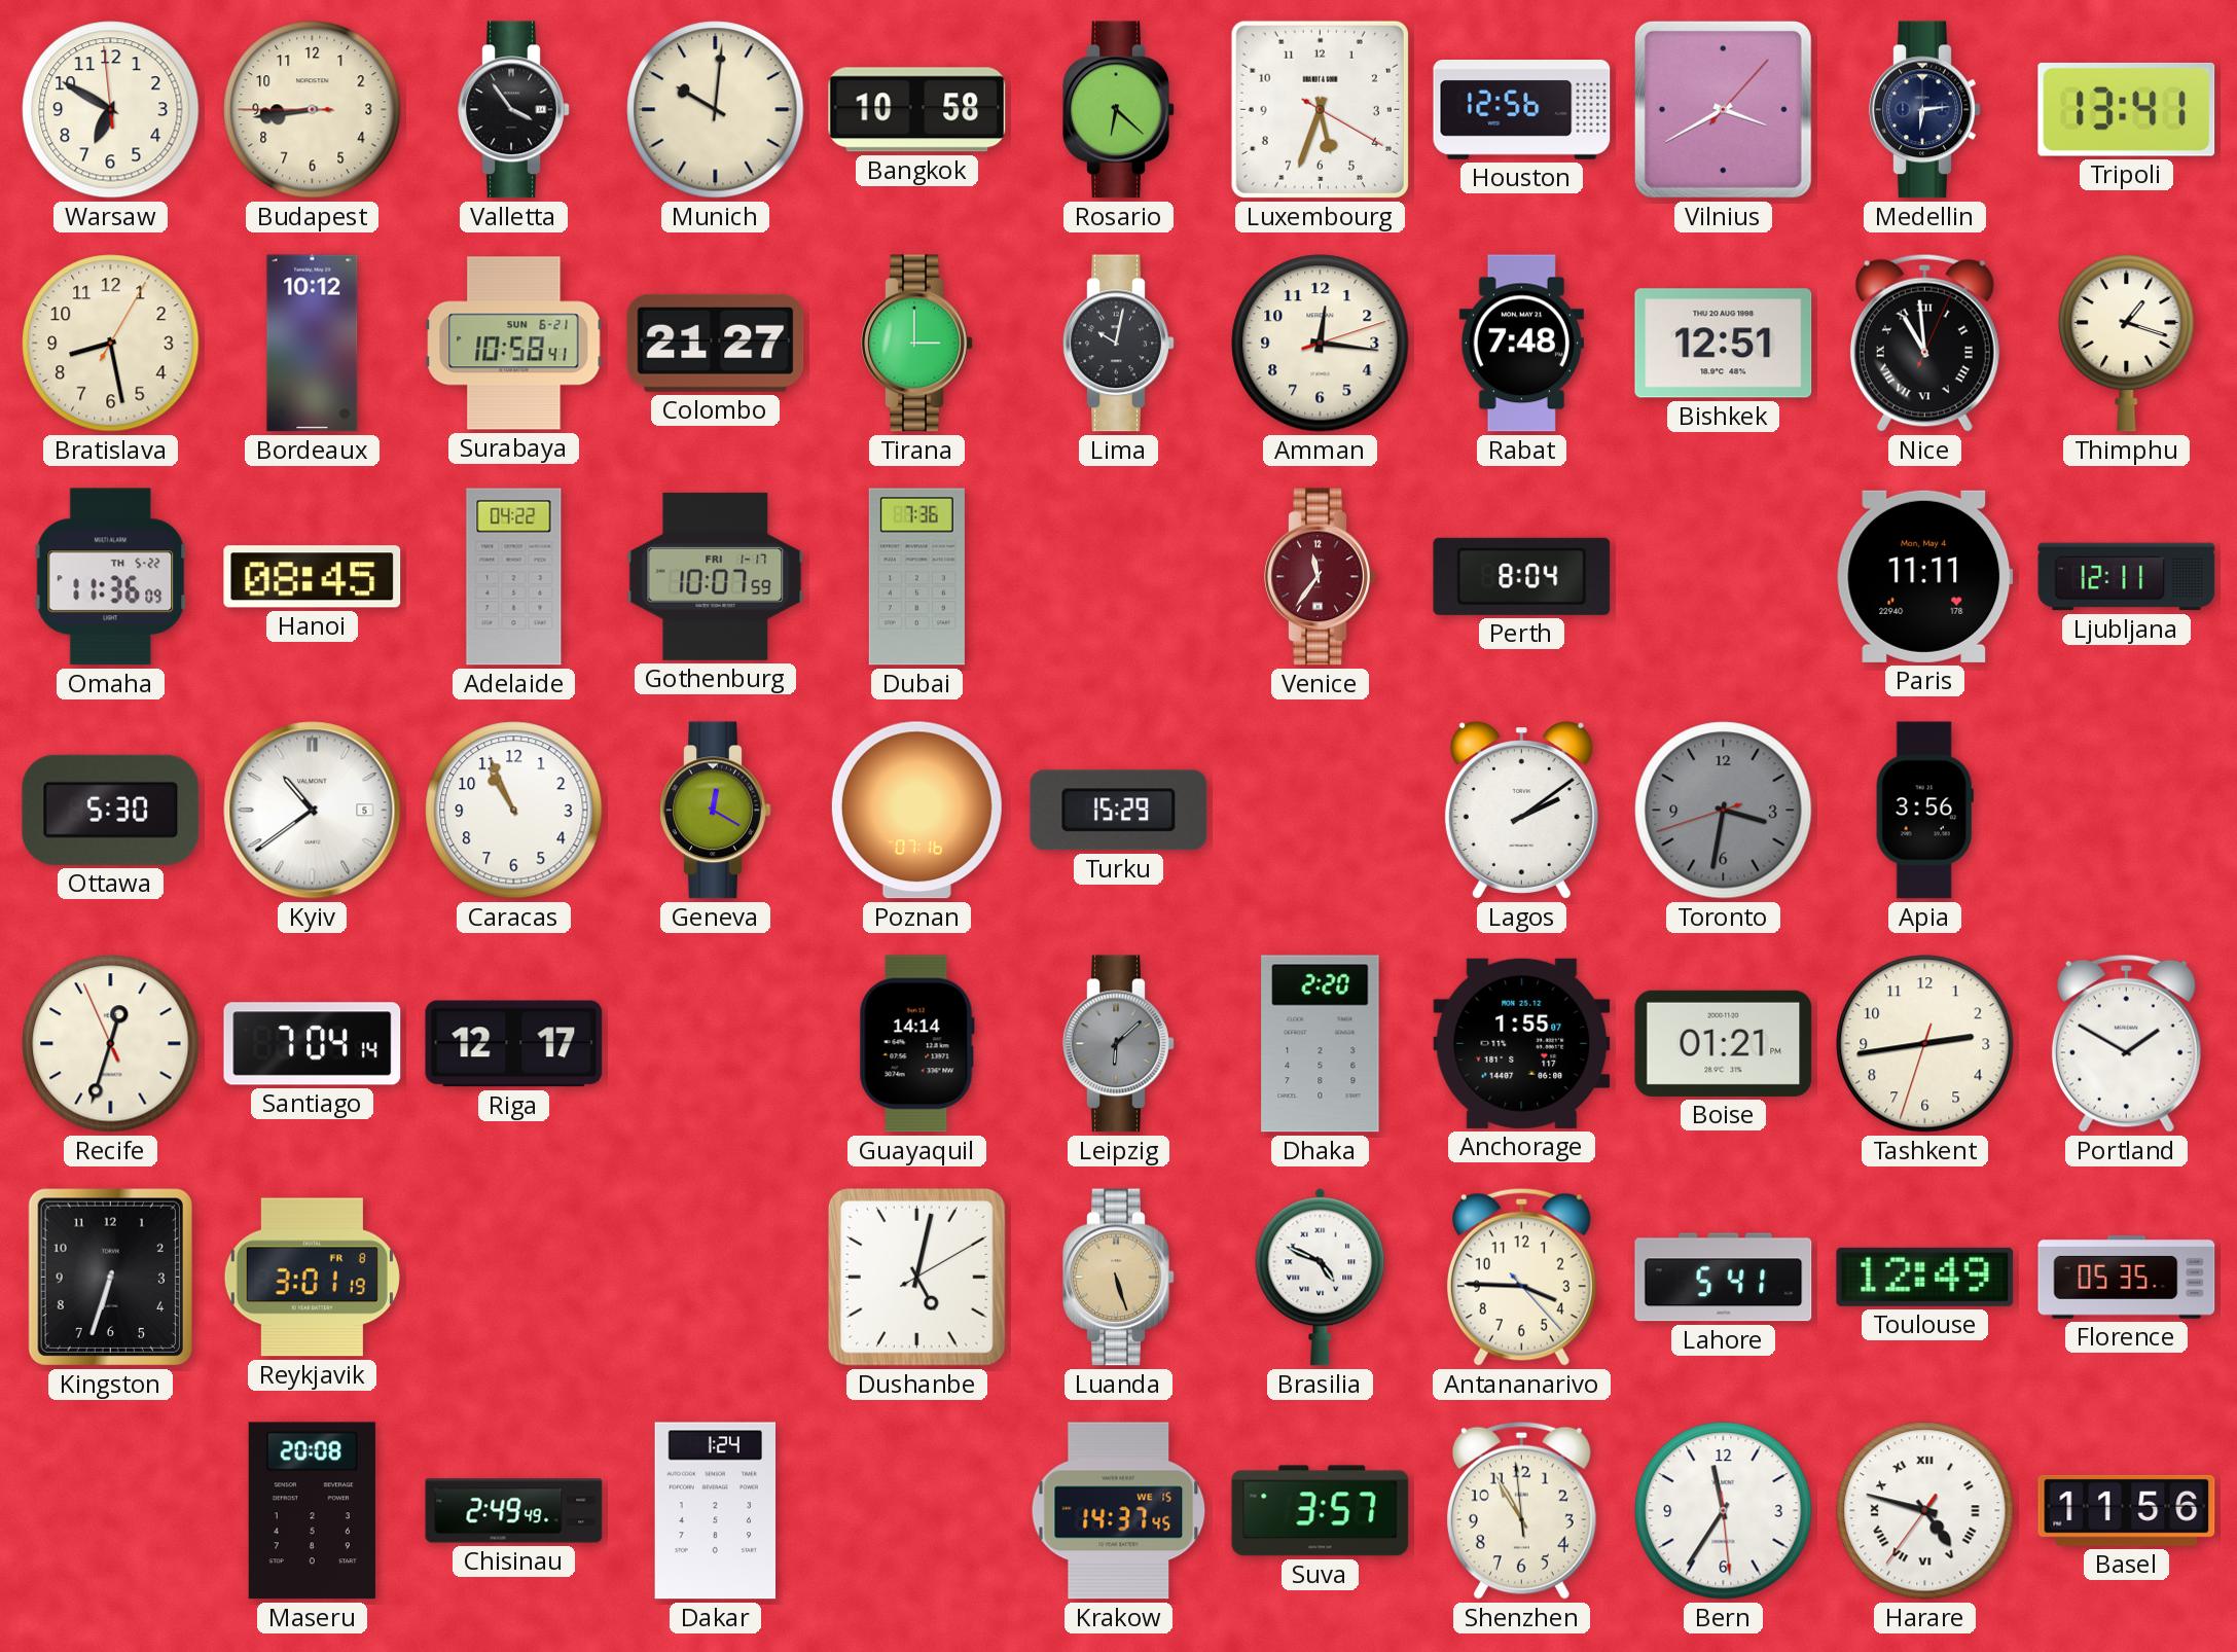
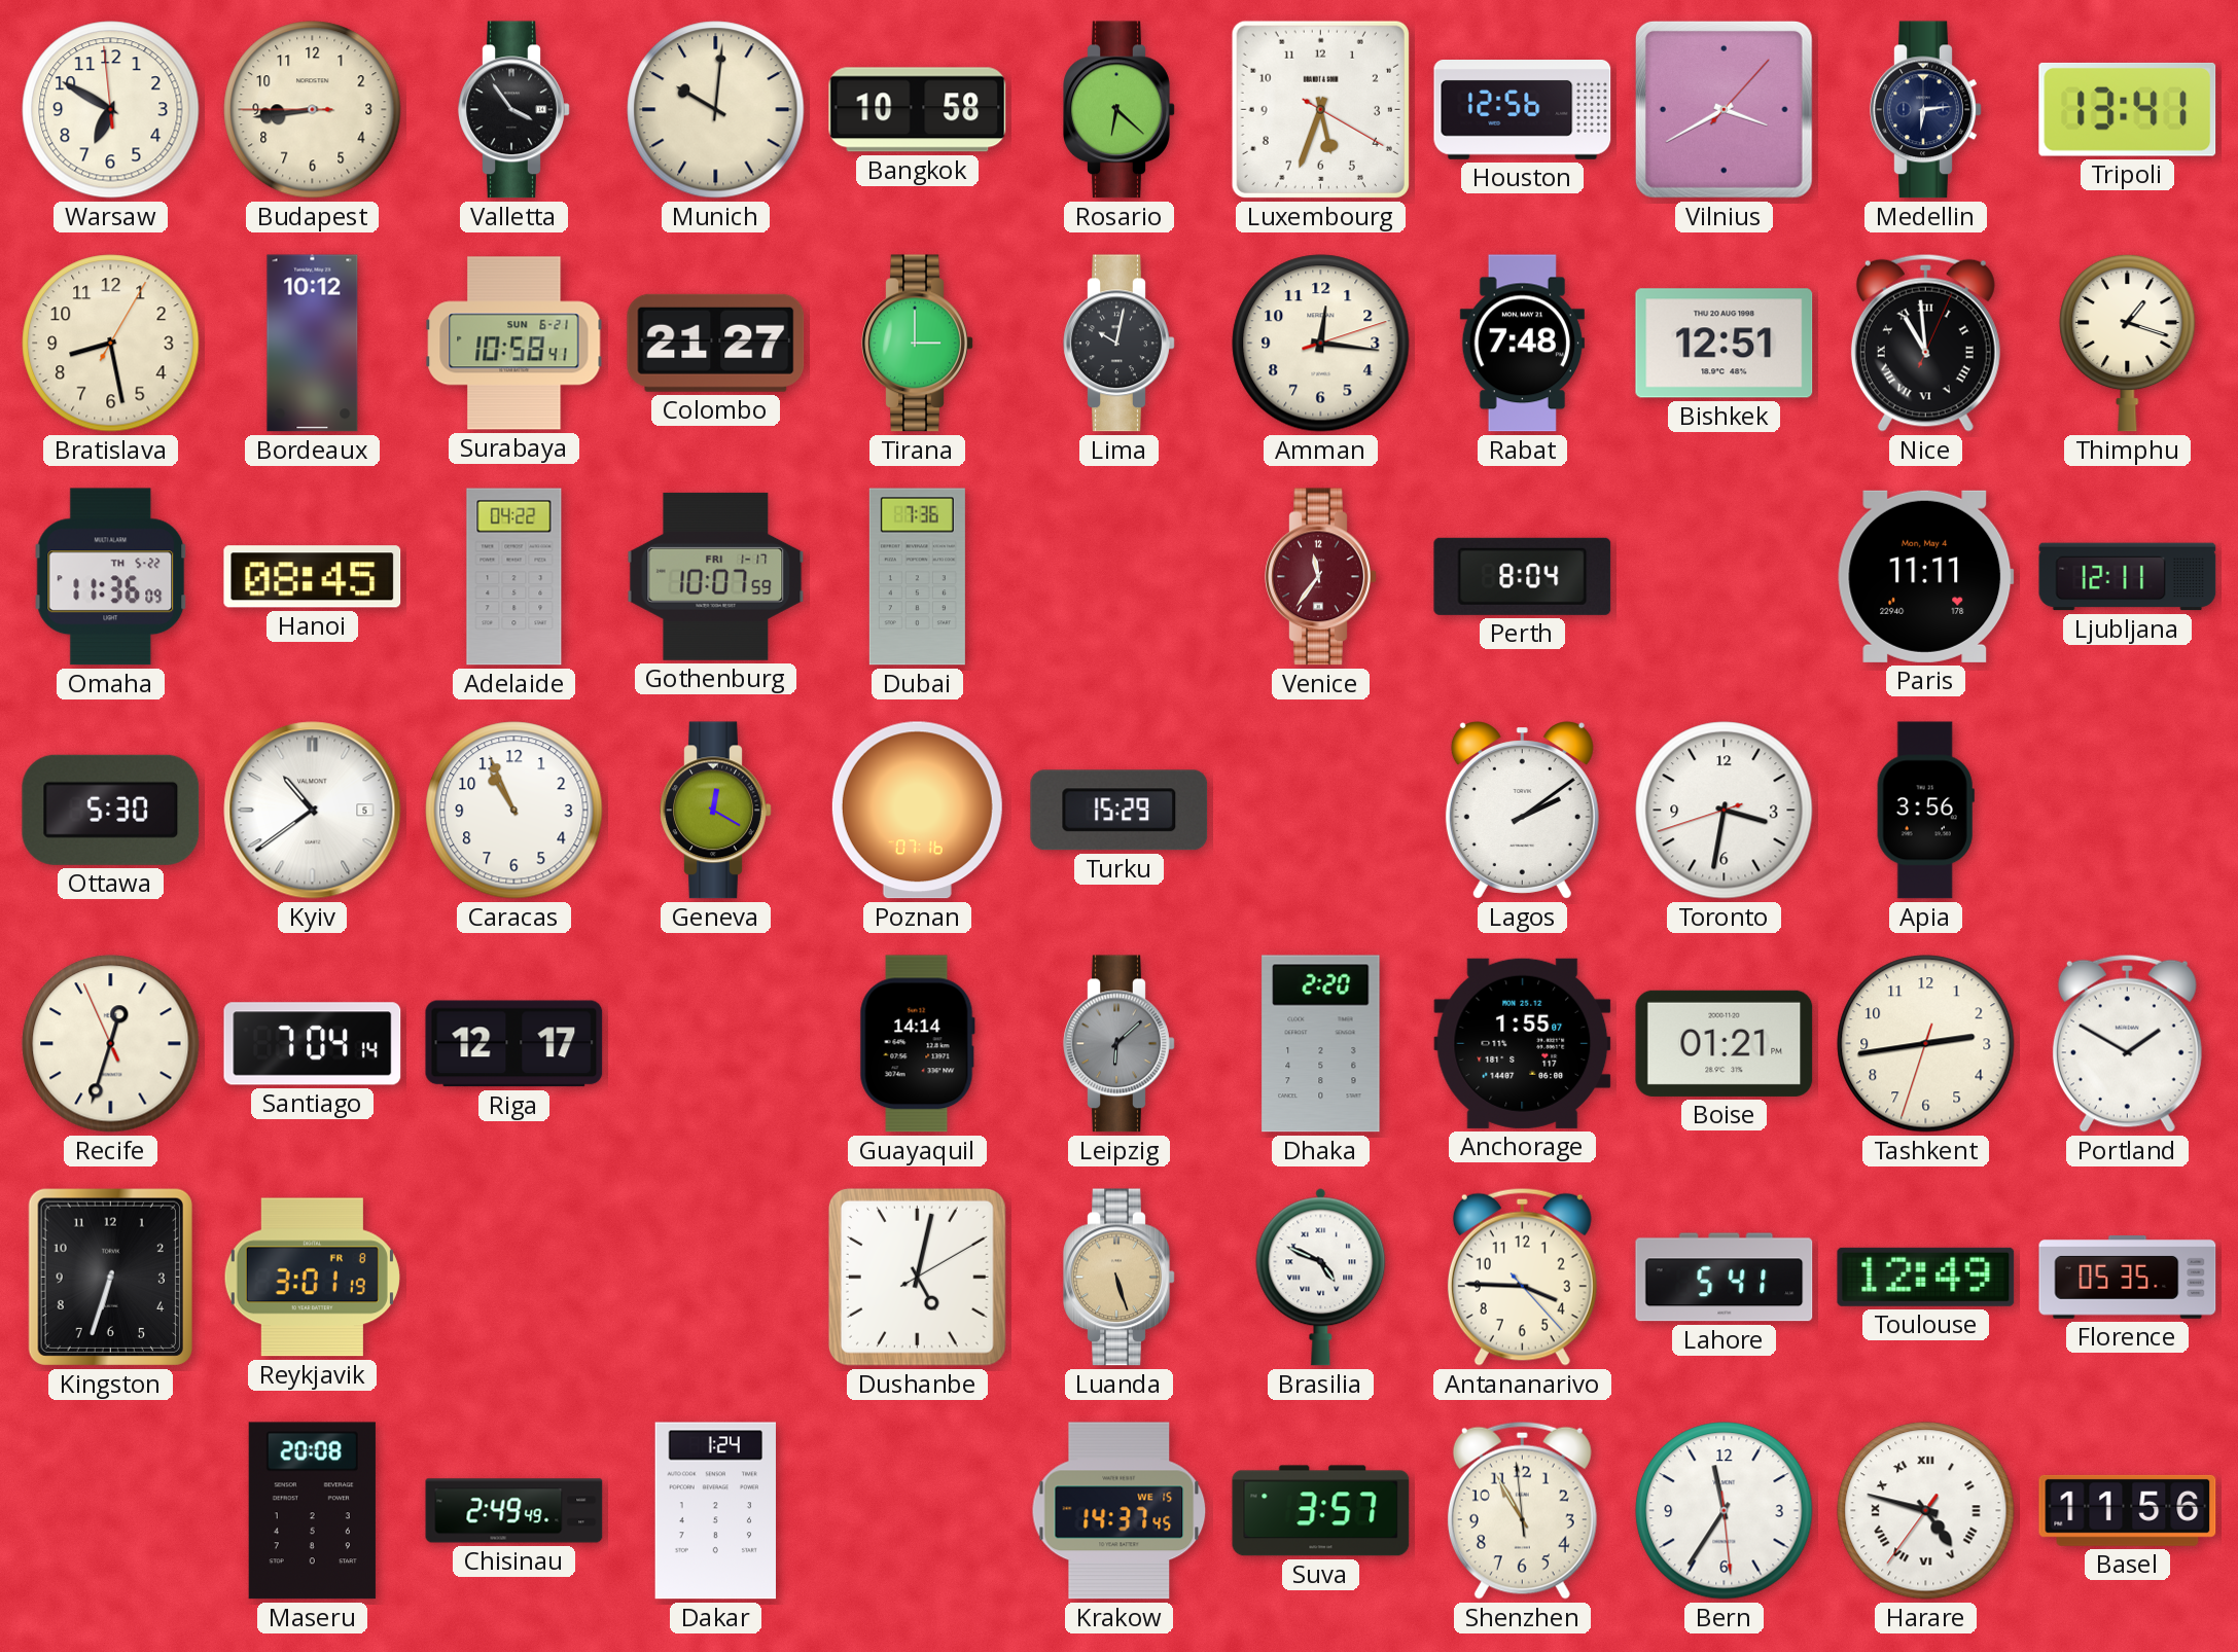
Toronto dial: grey -> white
